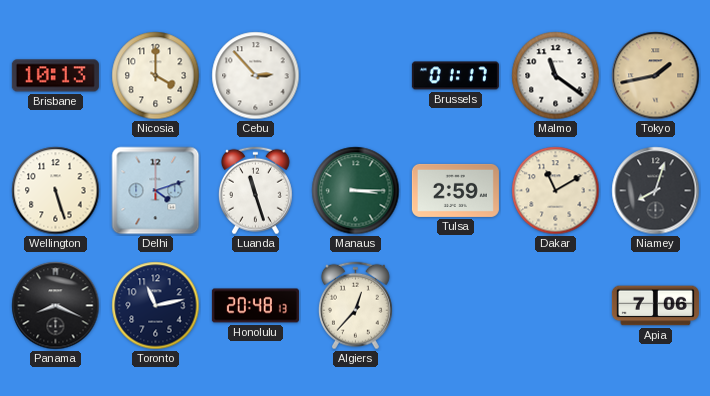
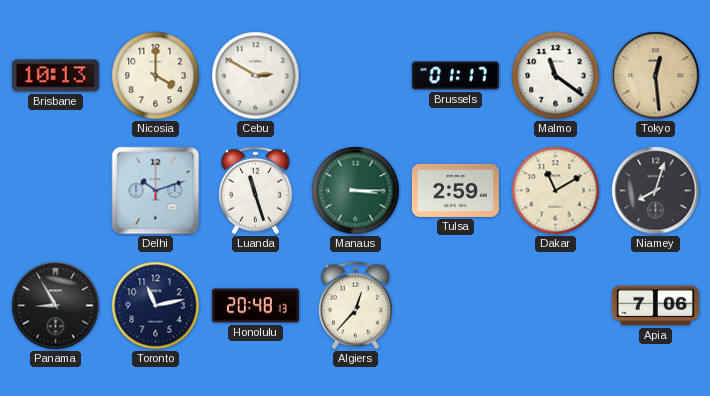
Cebu: 2:53 -> 2:50
Tokyo: 1:43 -> 12:29
Wellington: 5:27 -> none
Delhi: 4:12 -> 10:12
Panama: 8:19 -> 8:55
